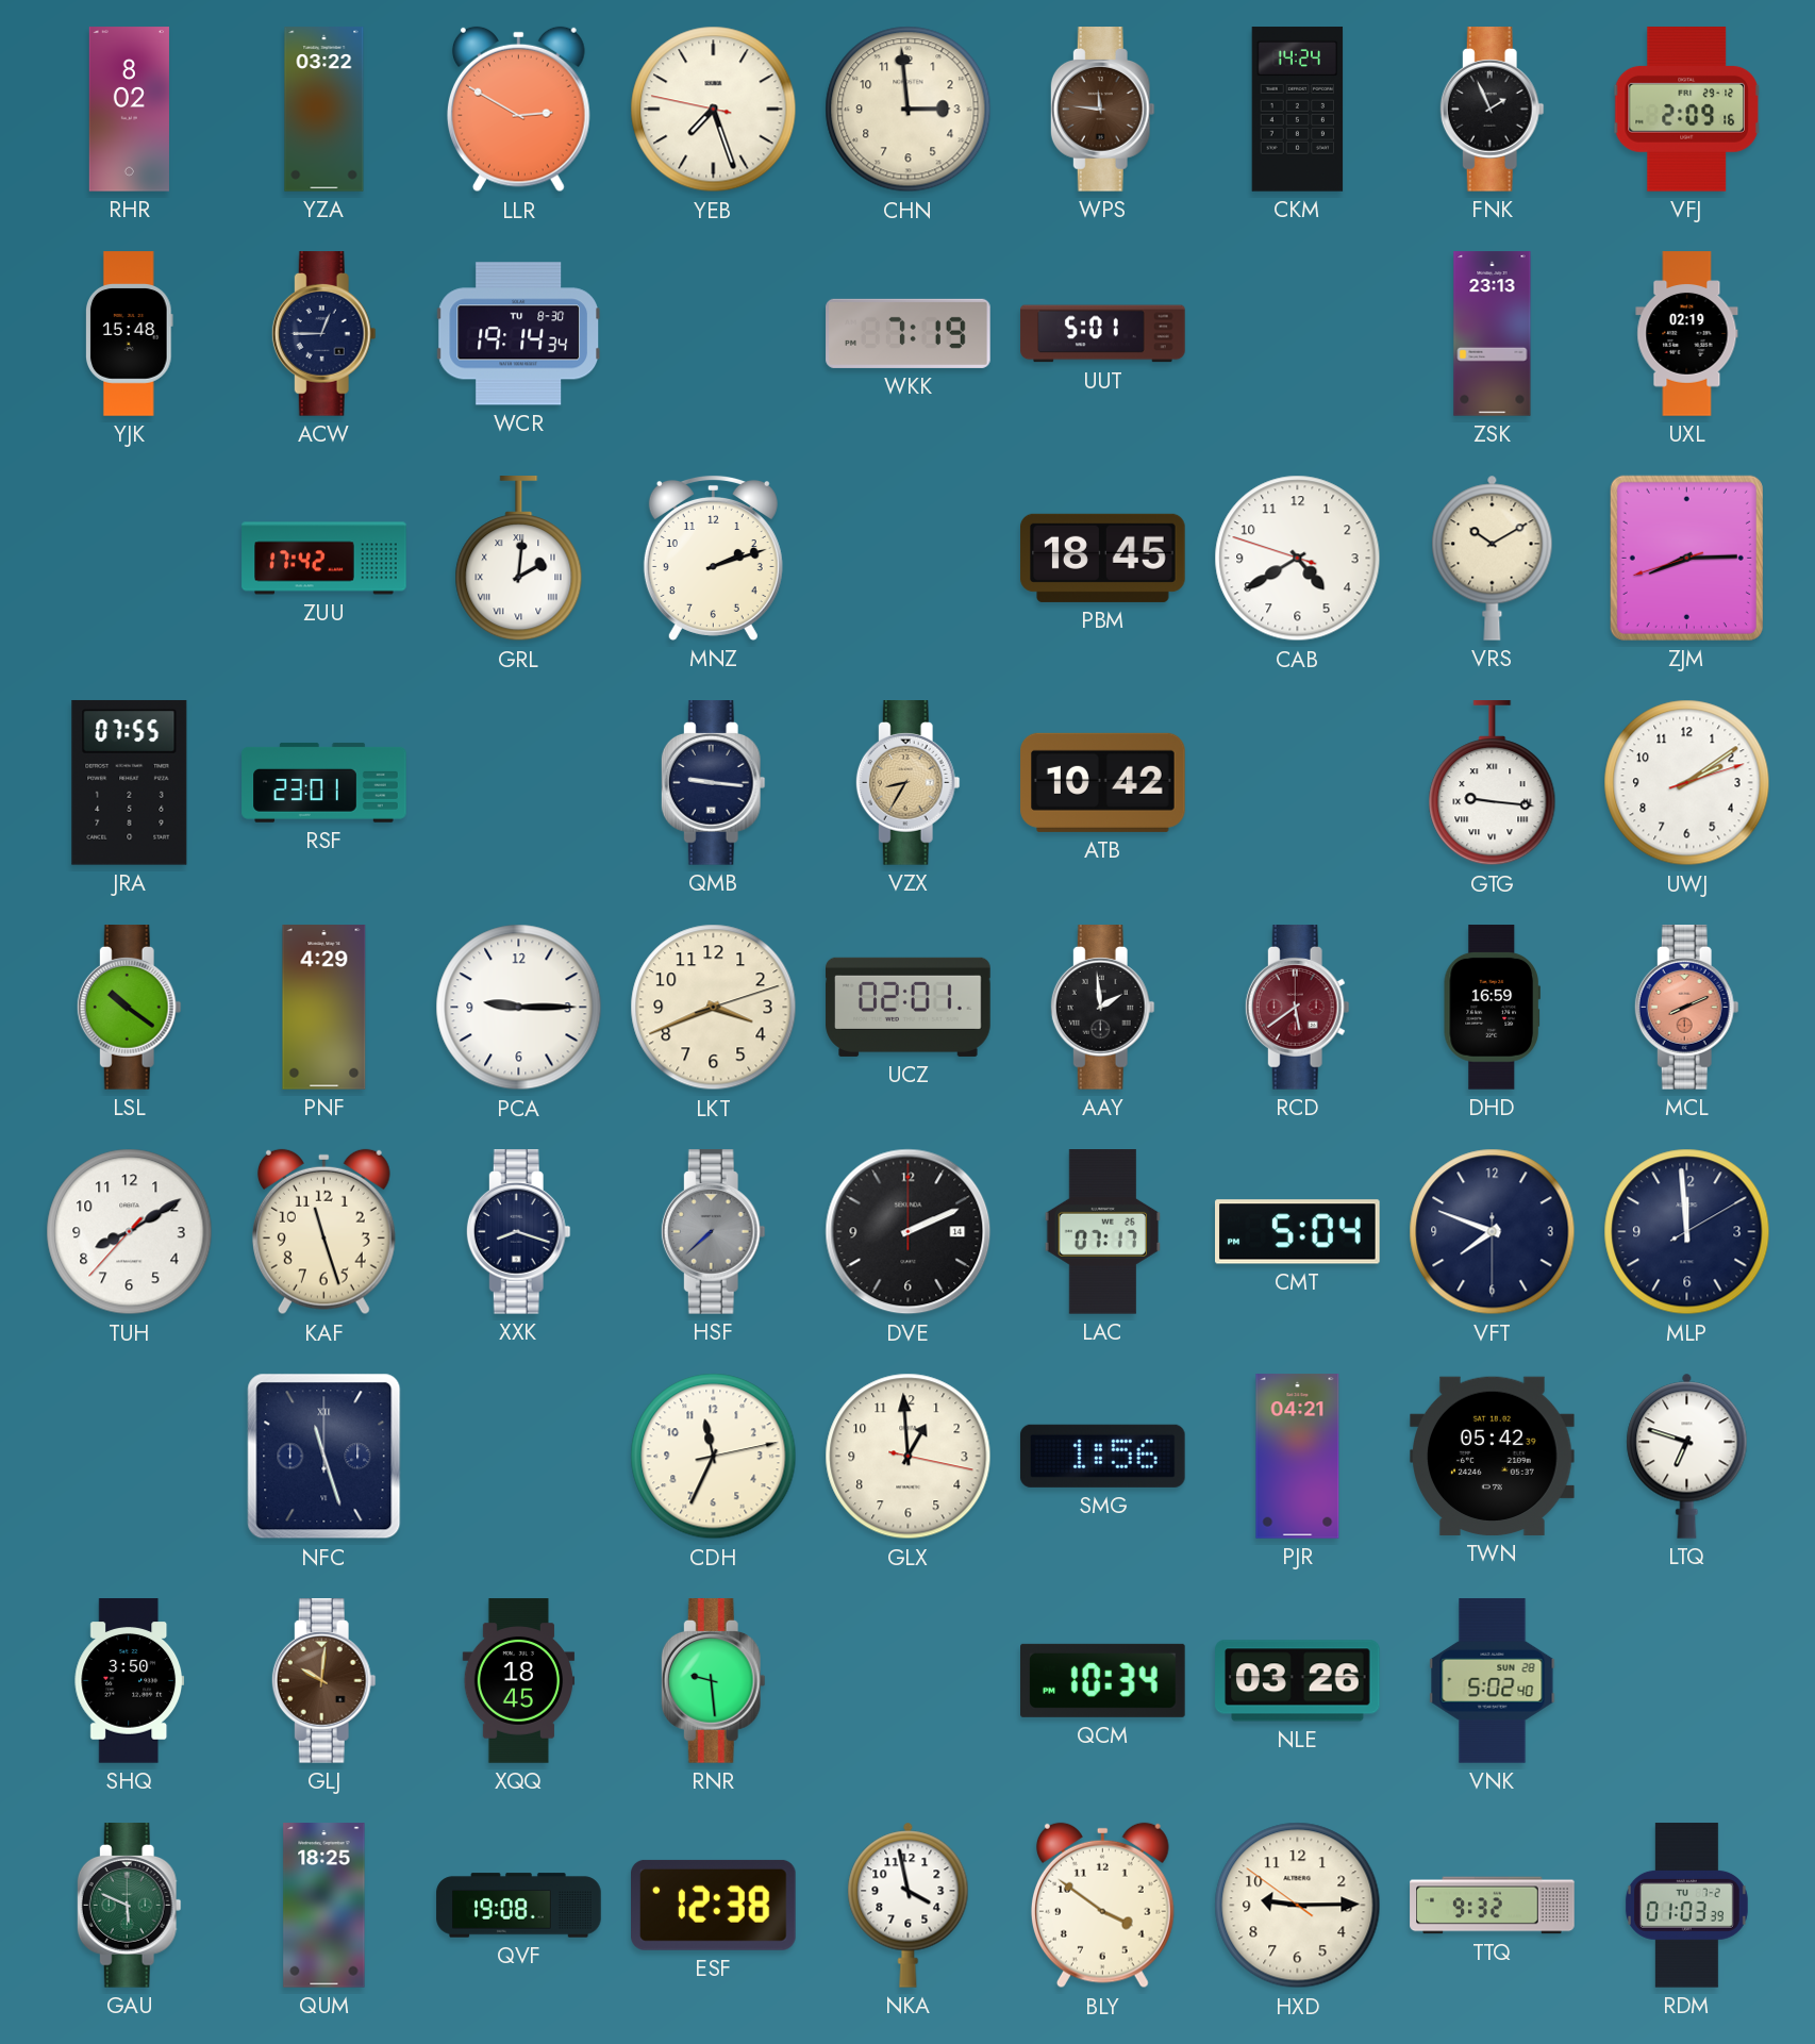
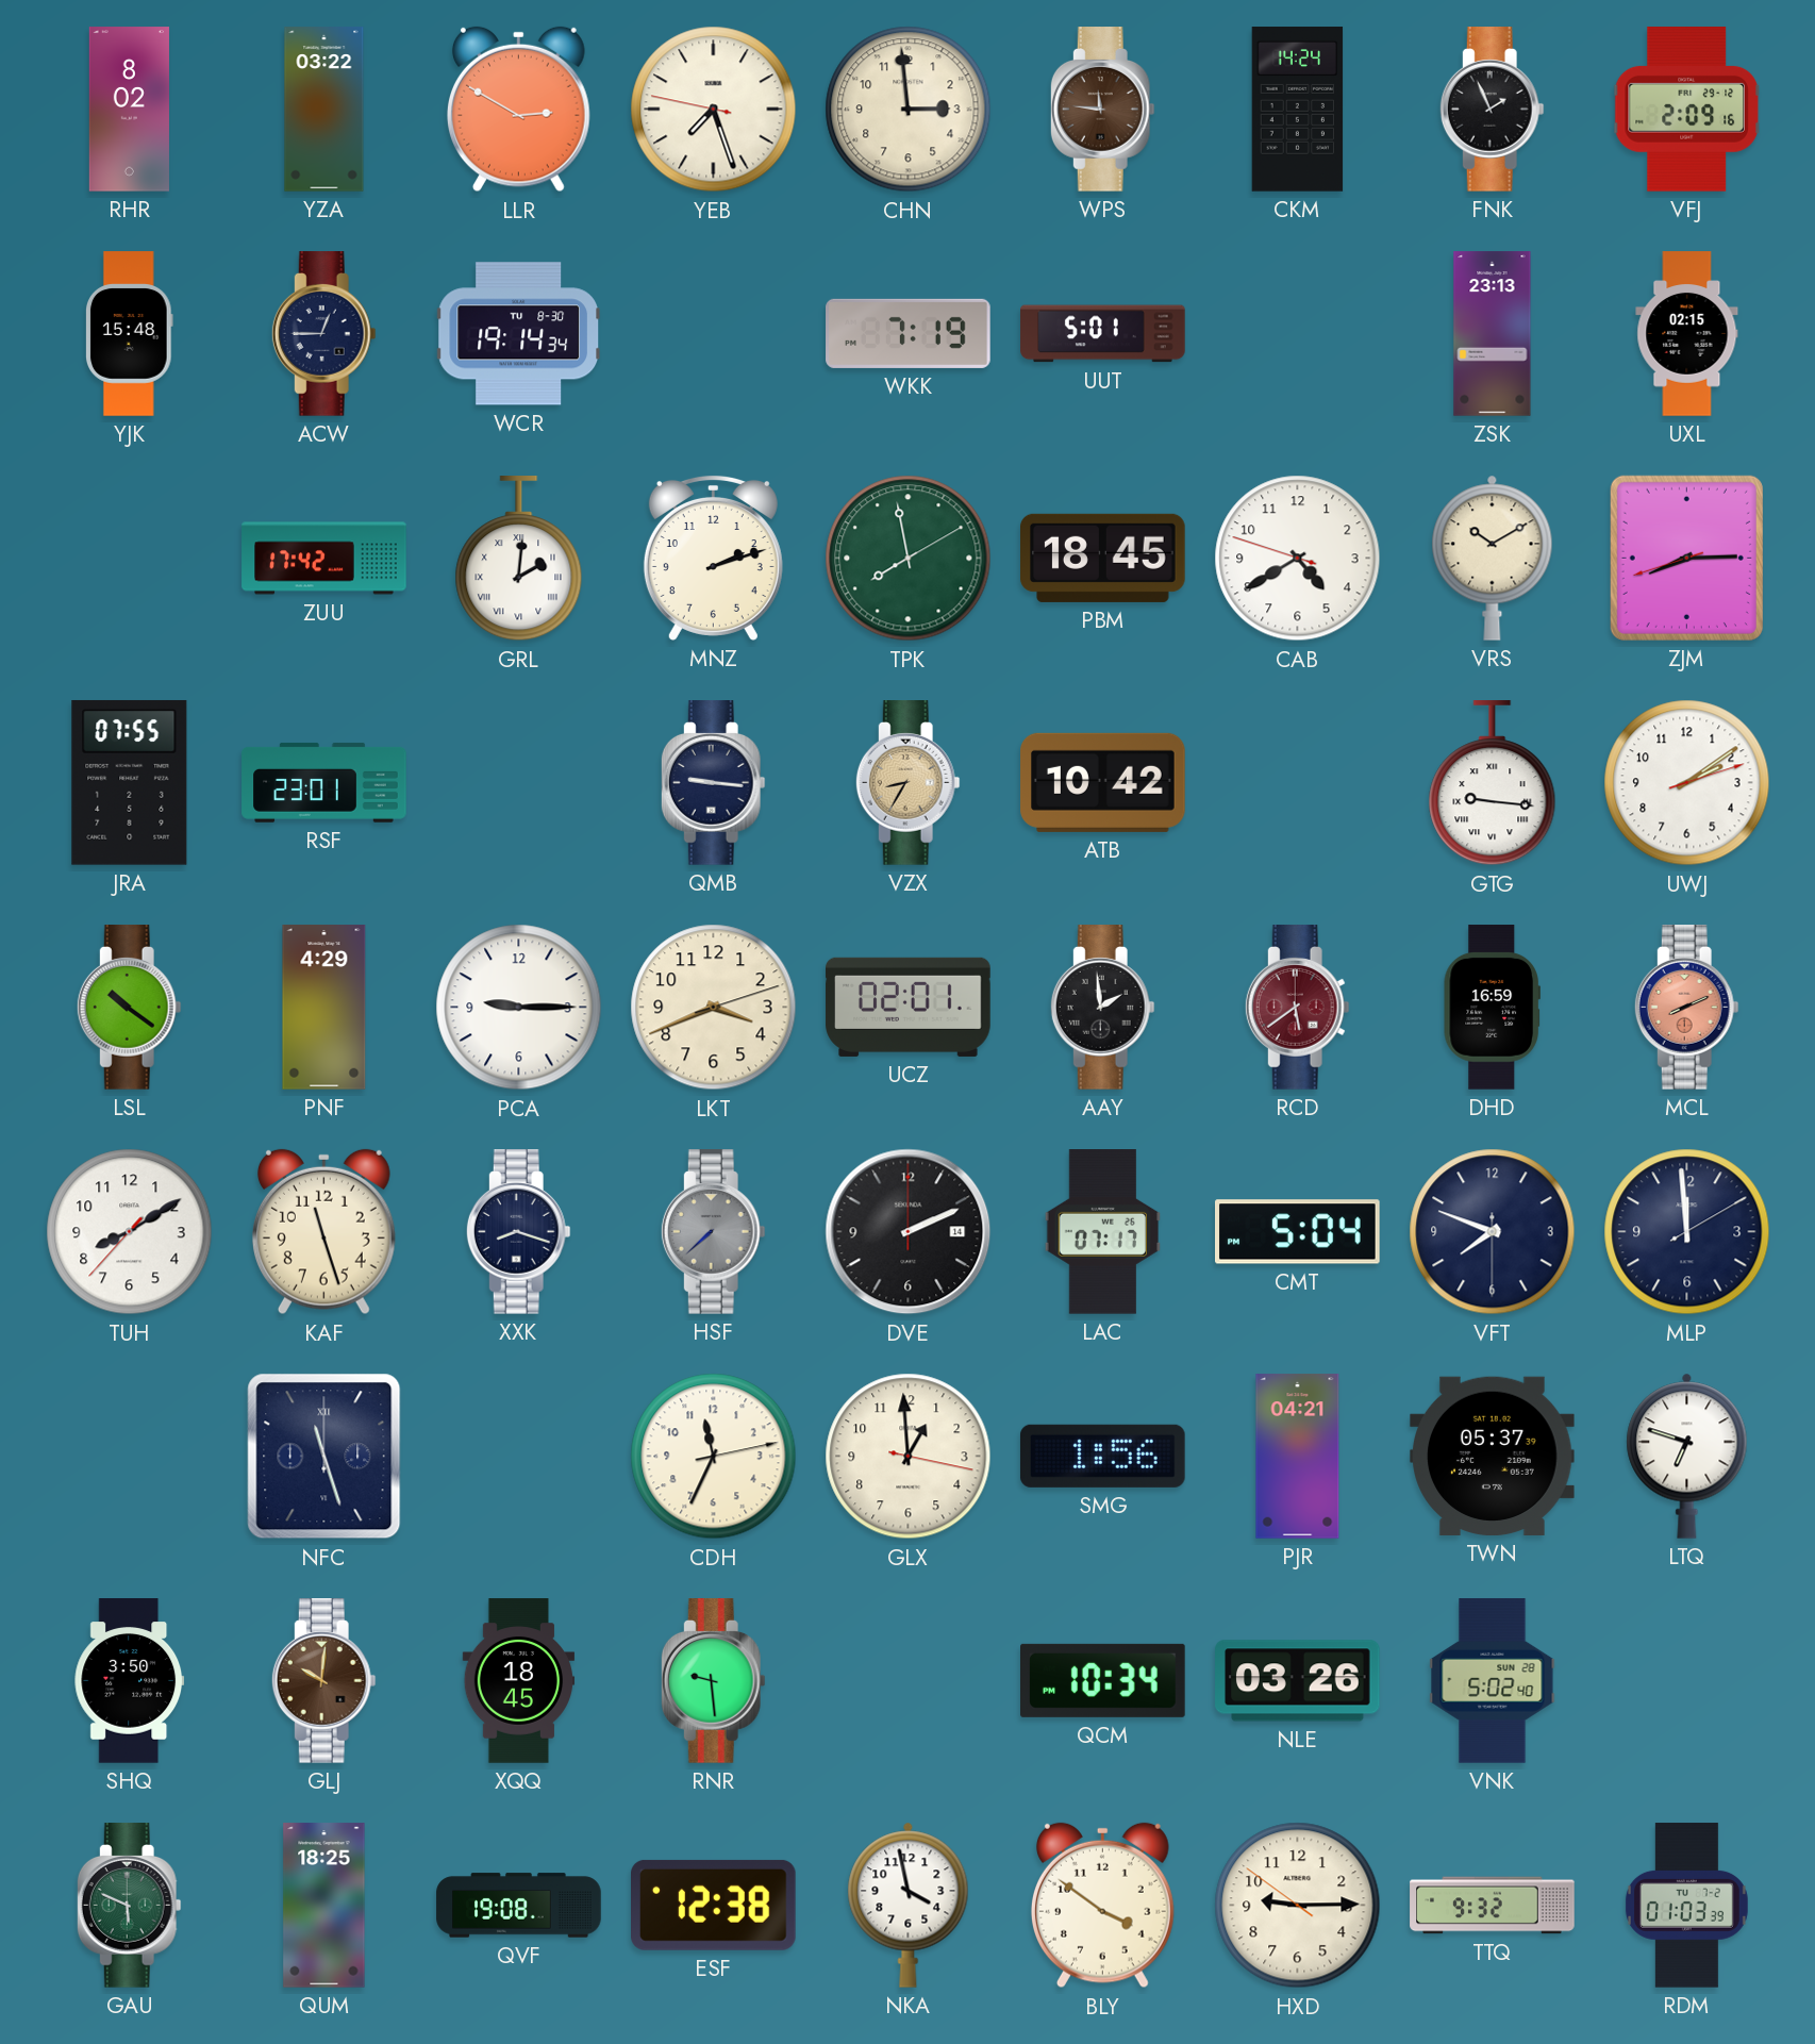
UXL: 02:19 -> 02:15
TPK: none -> 7:58
TWN: 05:42 -> 05:37
